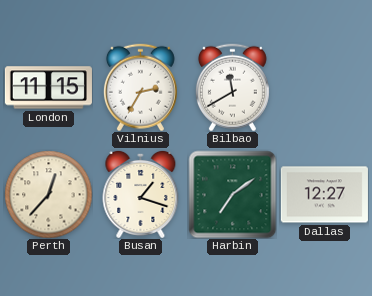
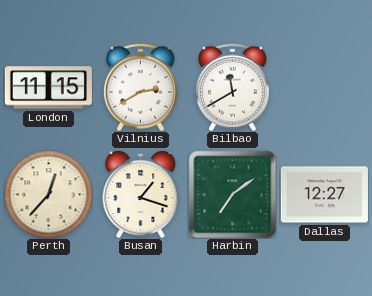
Vilnius: 2:35 -> 2:40
